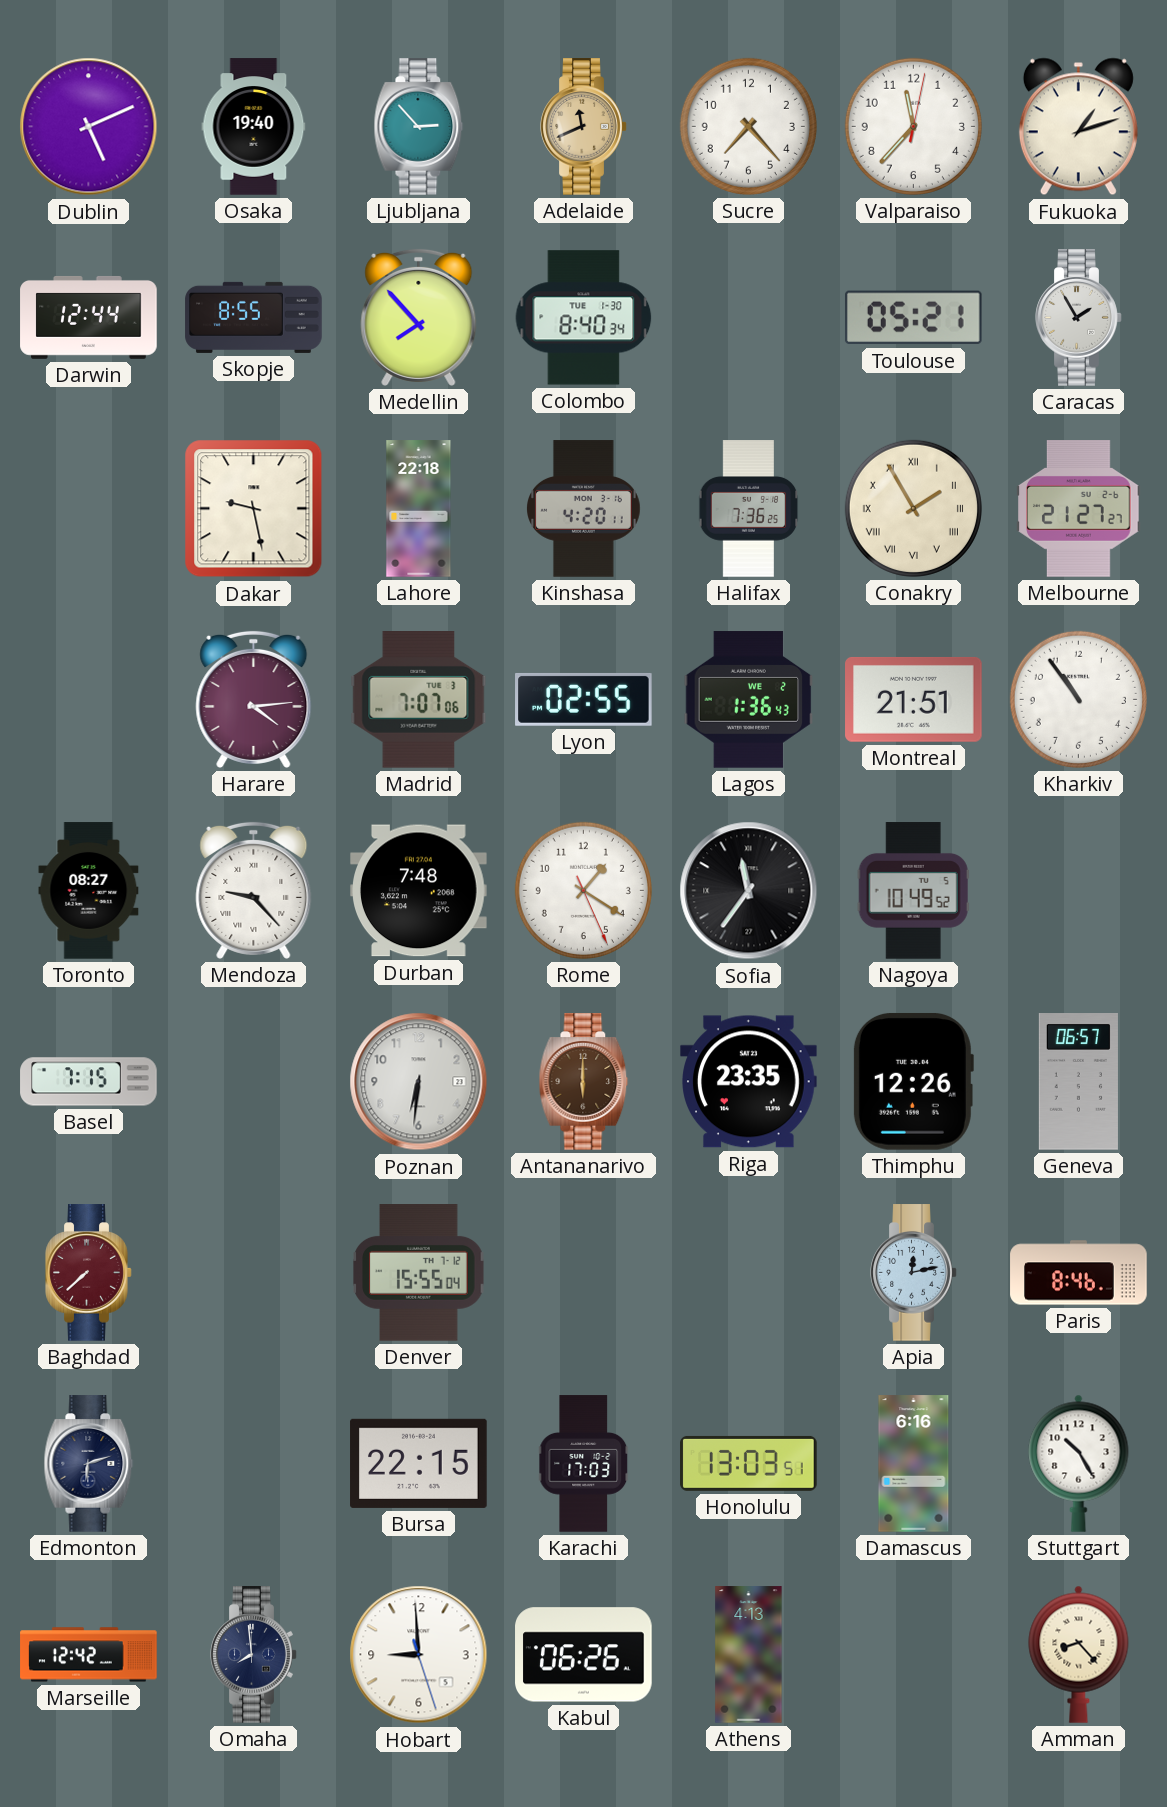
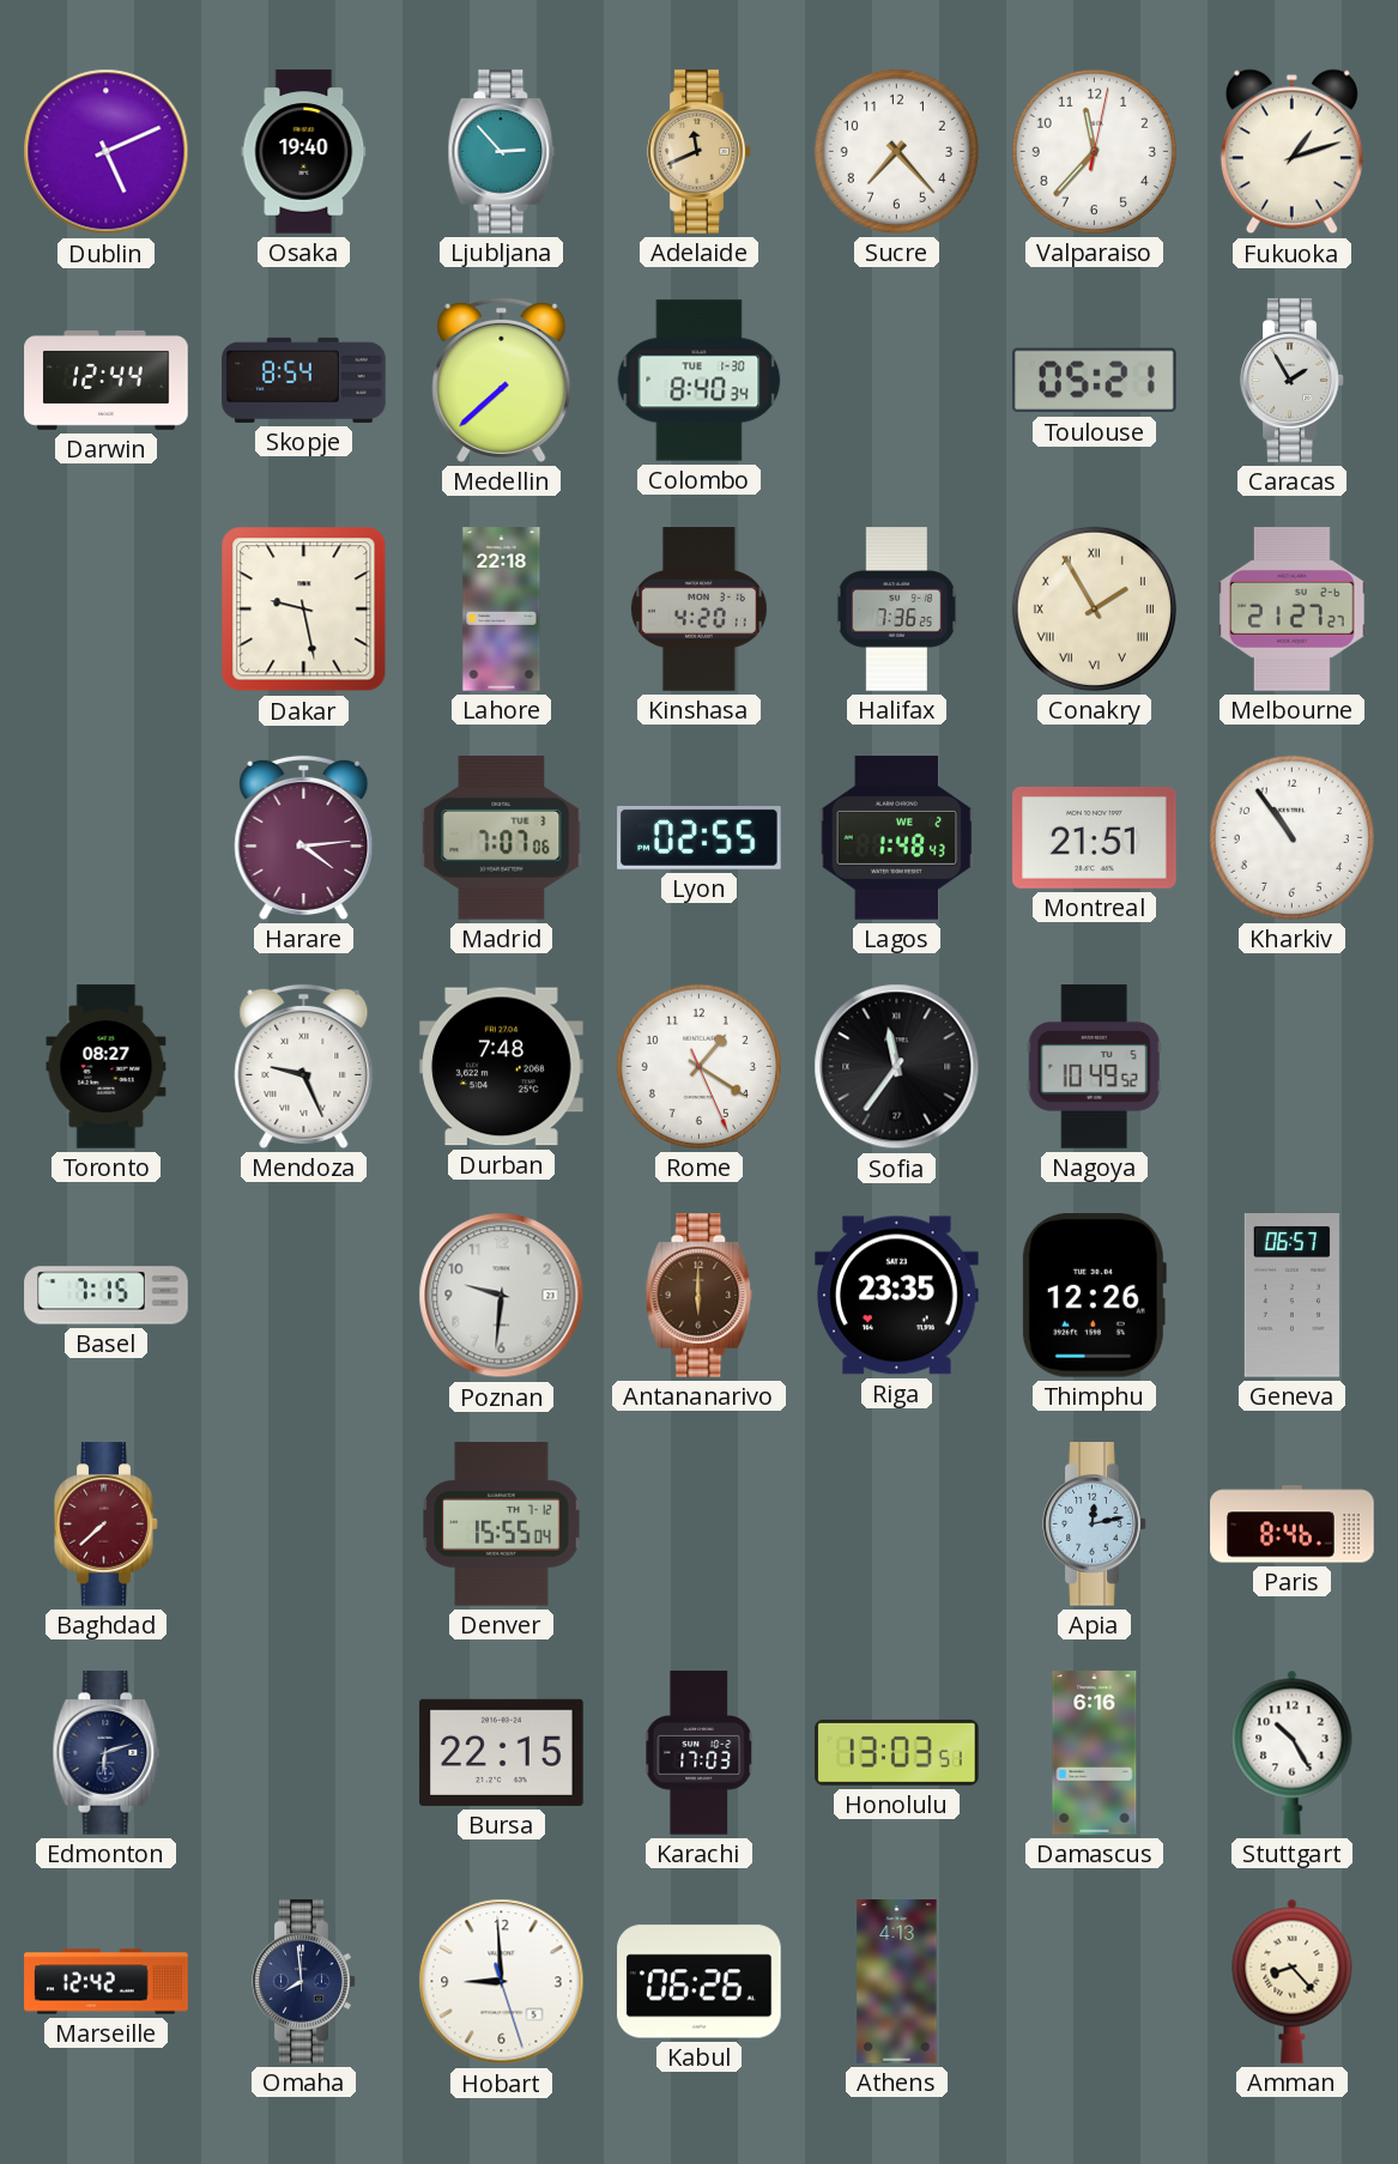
Skopje: 8:55 -> 8:54
Medellin: 7:53 -> 7:38
Lagos: 1:36 -> 1:48
Mendoza: 9:23 -> 9:26
Poznan: 6:31 -> 9:31
